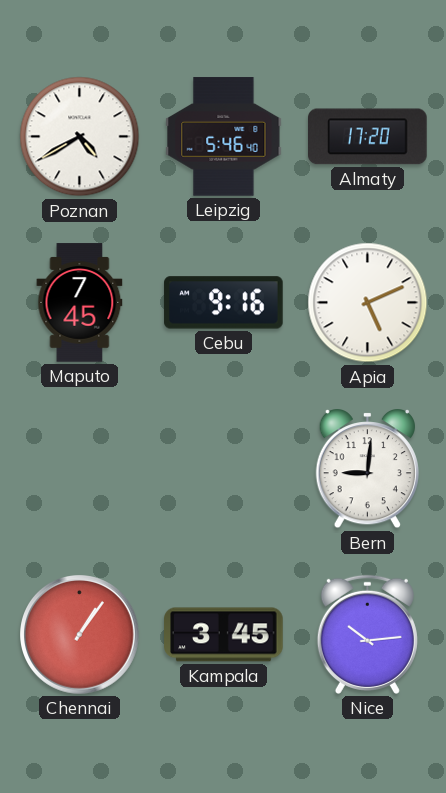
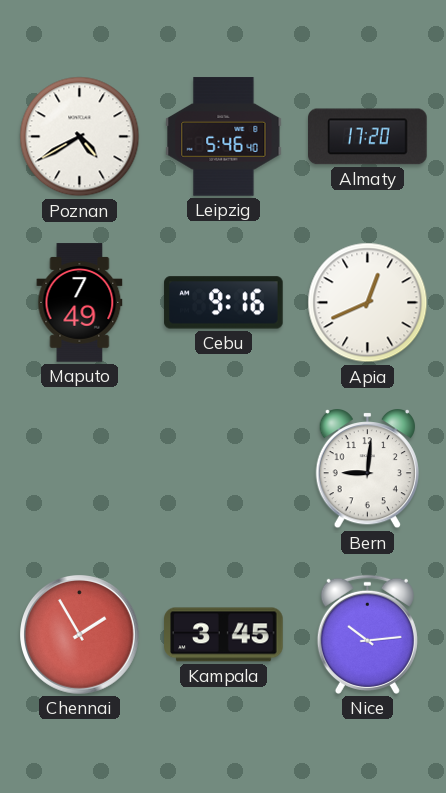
Maputo: 7:45 -> 7:49
Apia: 5:11 -> 12:41
Chennai: 1:06 -> 1:55
